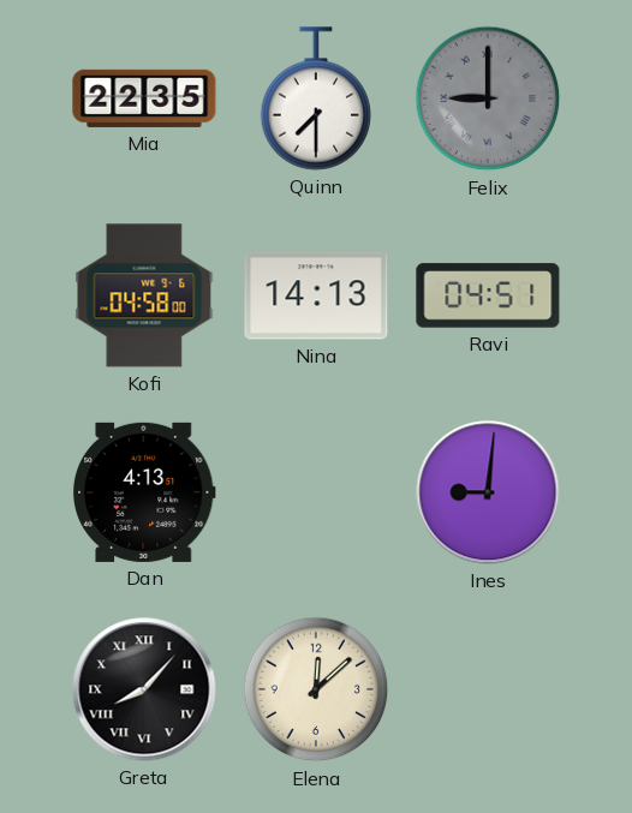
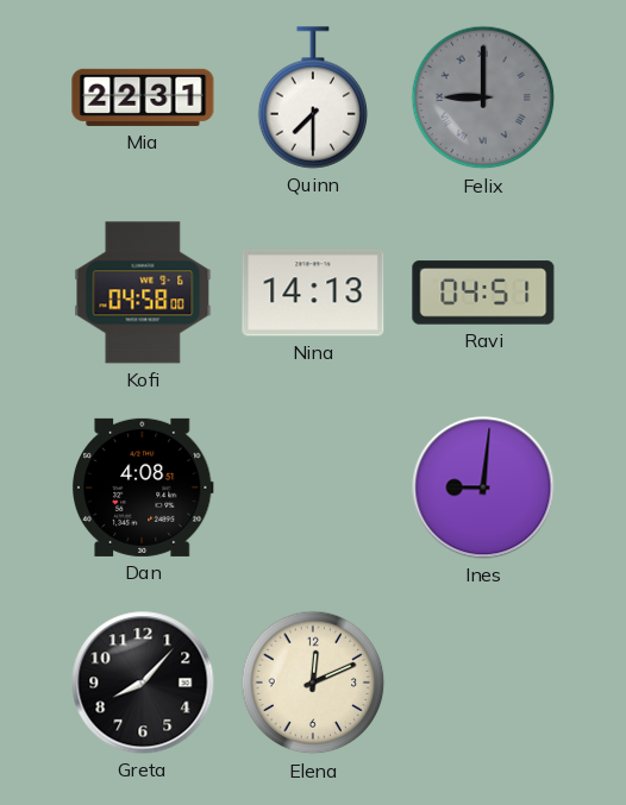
Mia: 22:35 -> 22:31
Dan: 4:13 -> 4:08
Greta numerals: Roman -> Arabic
Elena: 12:08 -> 12:11
